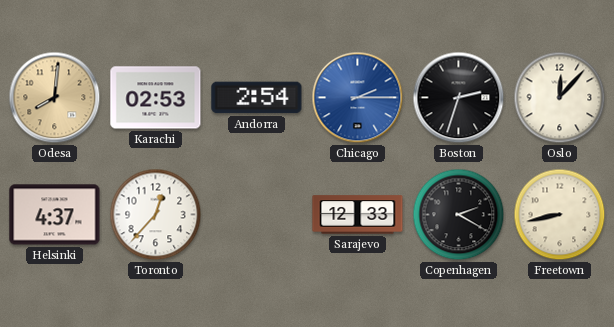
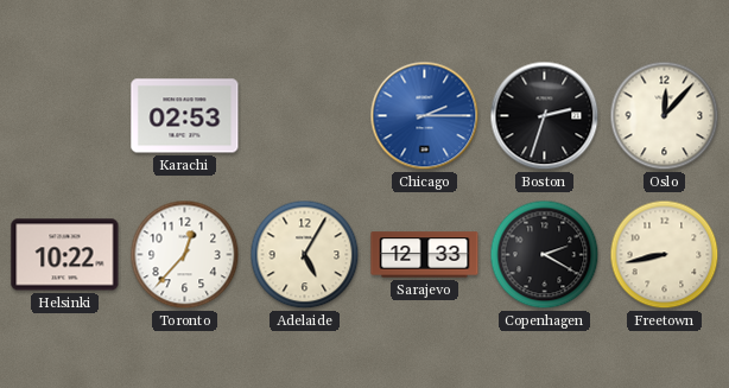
Odesa: 8:01 -> none
Andorra: 2:54 -> none
Helsinki: 4:37 -> 10:22
Adelaide: none -> 5:05
